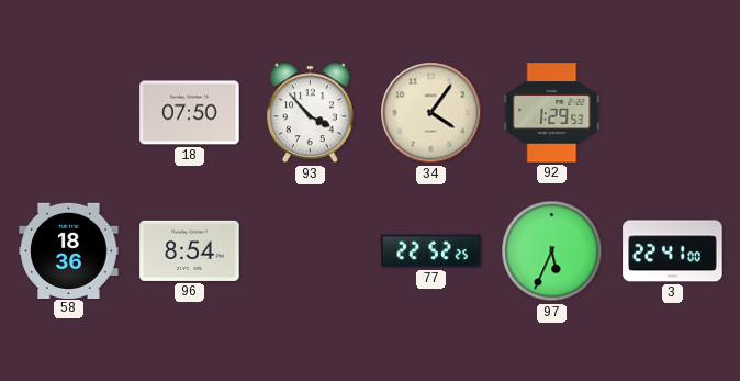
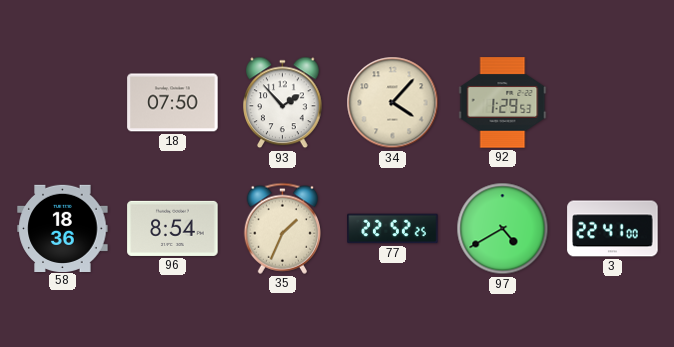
93: 3:53 -> 1:53
34: 4:06 -> 4:07
35: none -> 1:34
97: 5:34 -> 4:40
